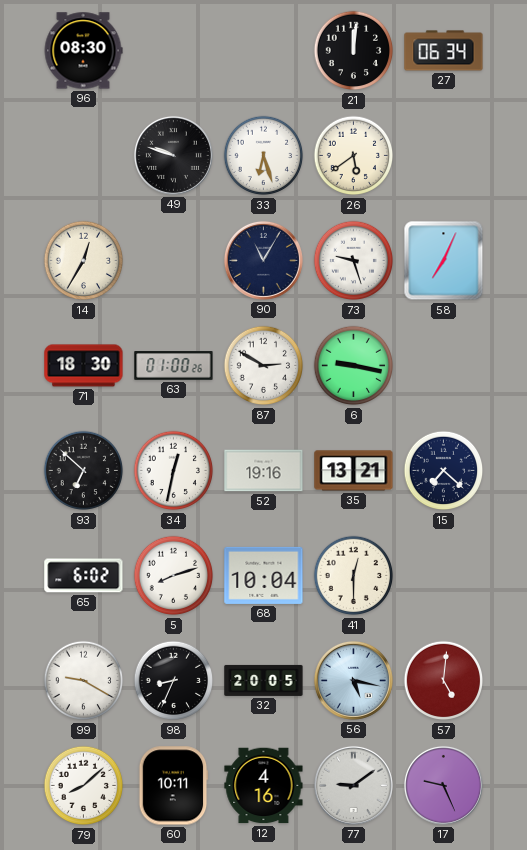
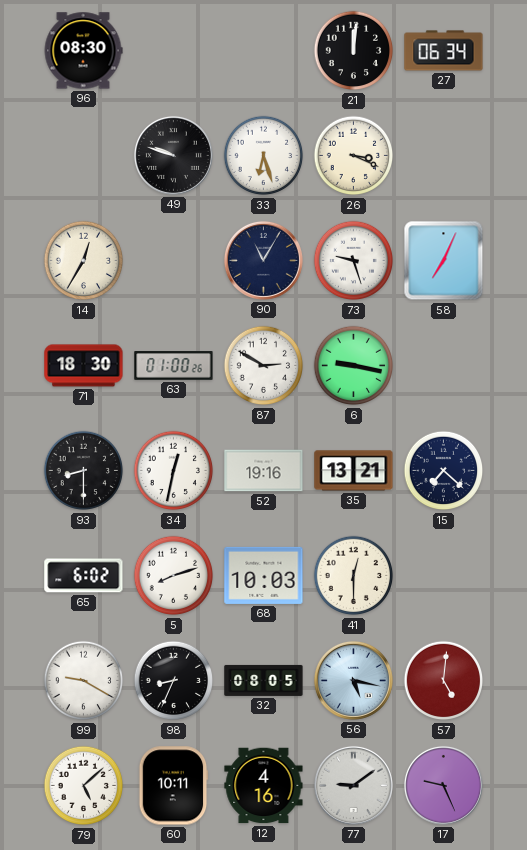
26: 5:39 -> 3:19
93: 6:52 -> 8:30
68: 10:04 -> 10:03
32: 20:05 -> 08:05
79: 8:08 -> 5:08
